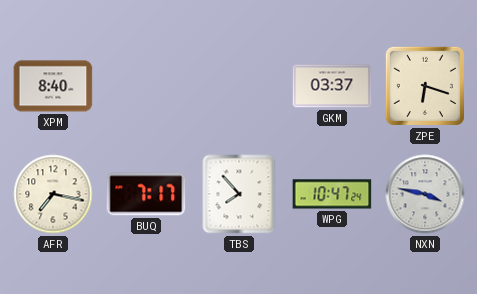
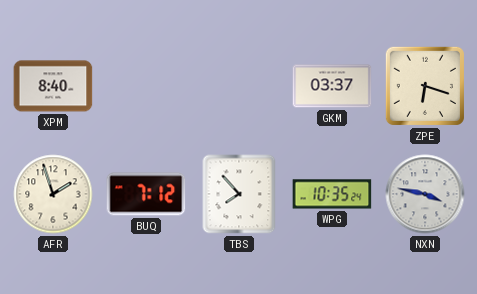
AFR: 7:17 -> 1:57
BUQ: 7:17 -> 7:12
WPG: 10:47 -> 10:35
